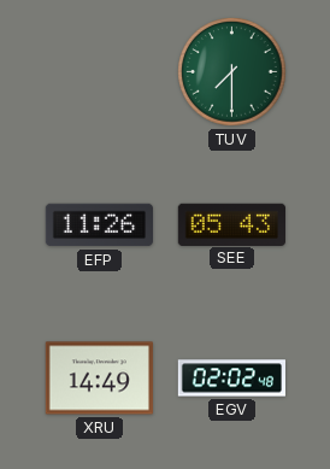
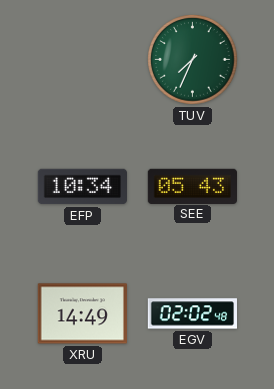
TUV: 7:30 -> 7:34
EFP: 11:26 -> 10:34
